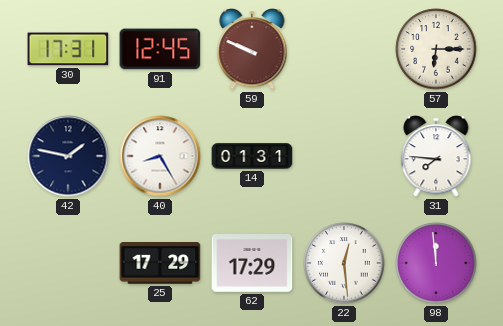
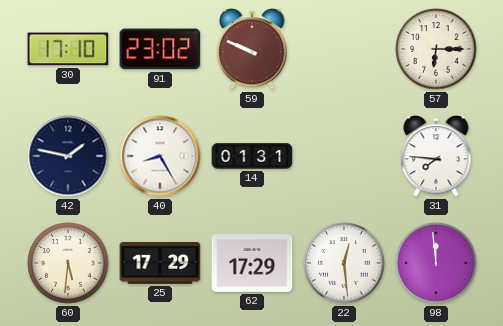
30: 17:31 -> 17:10
91: 12:45 -> 23:02
60: none -> 5:31
